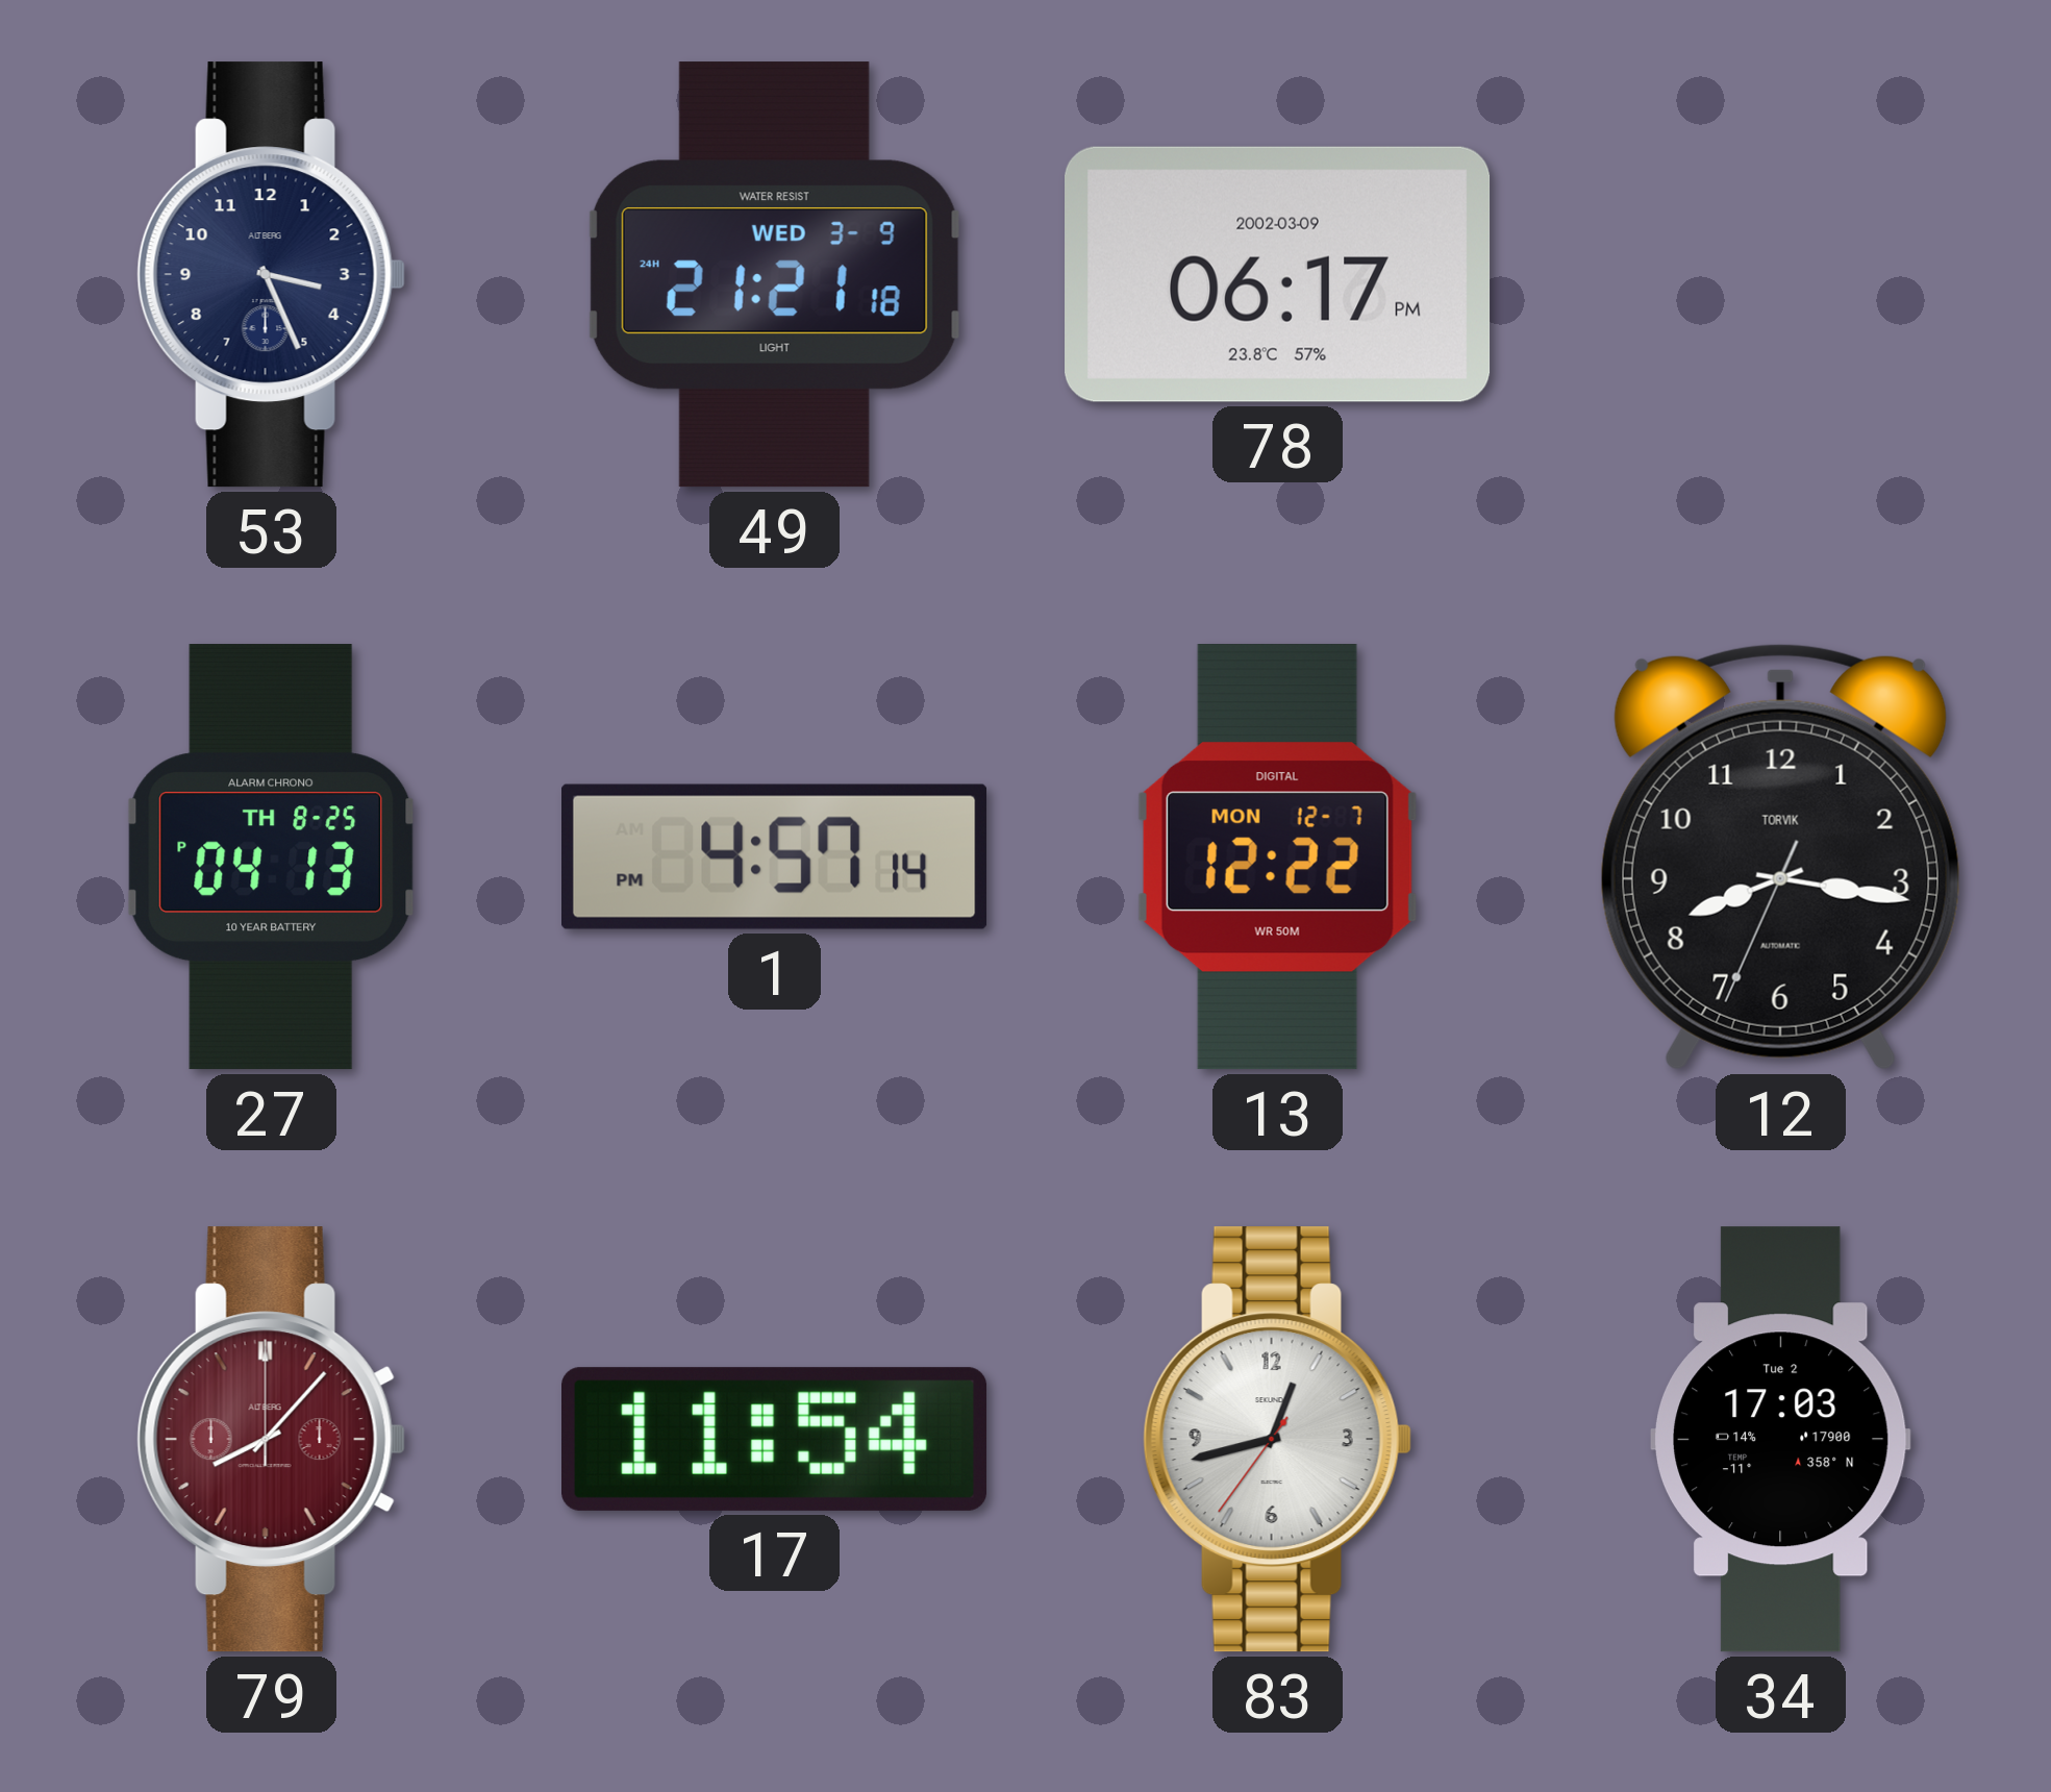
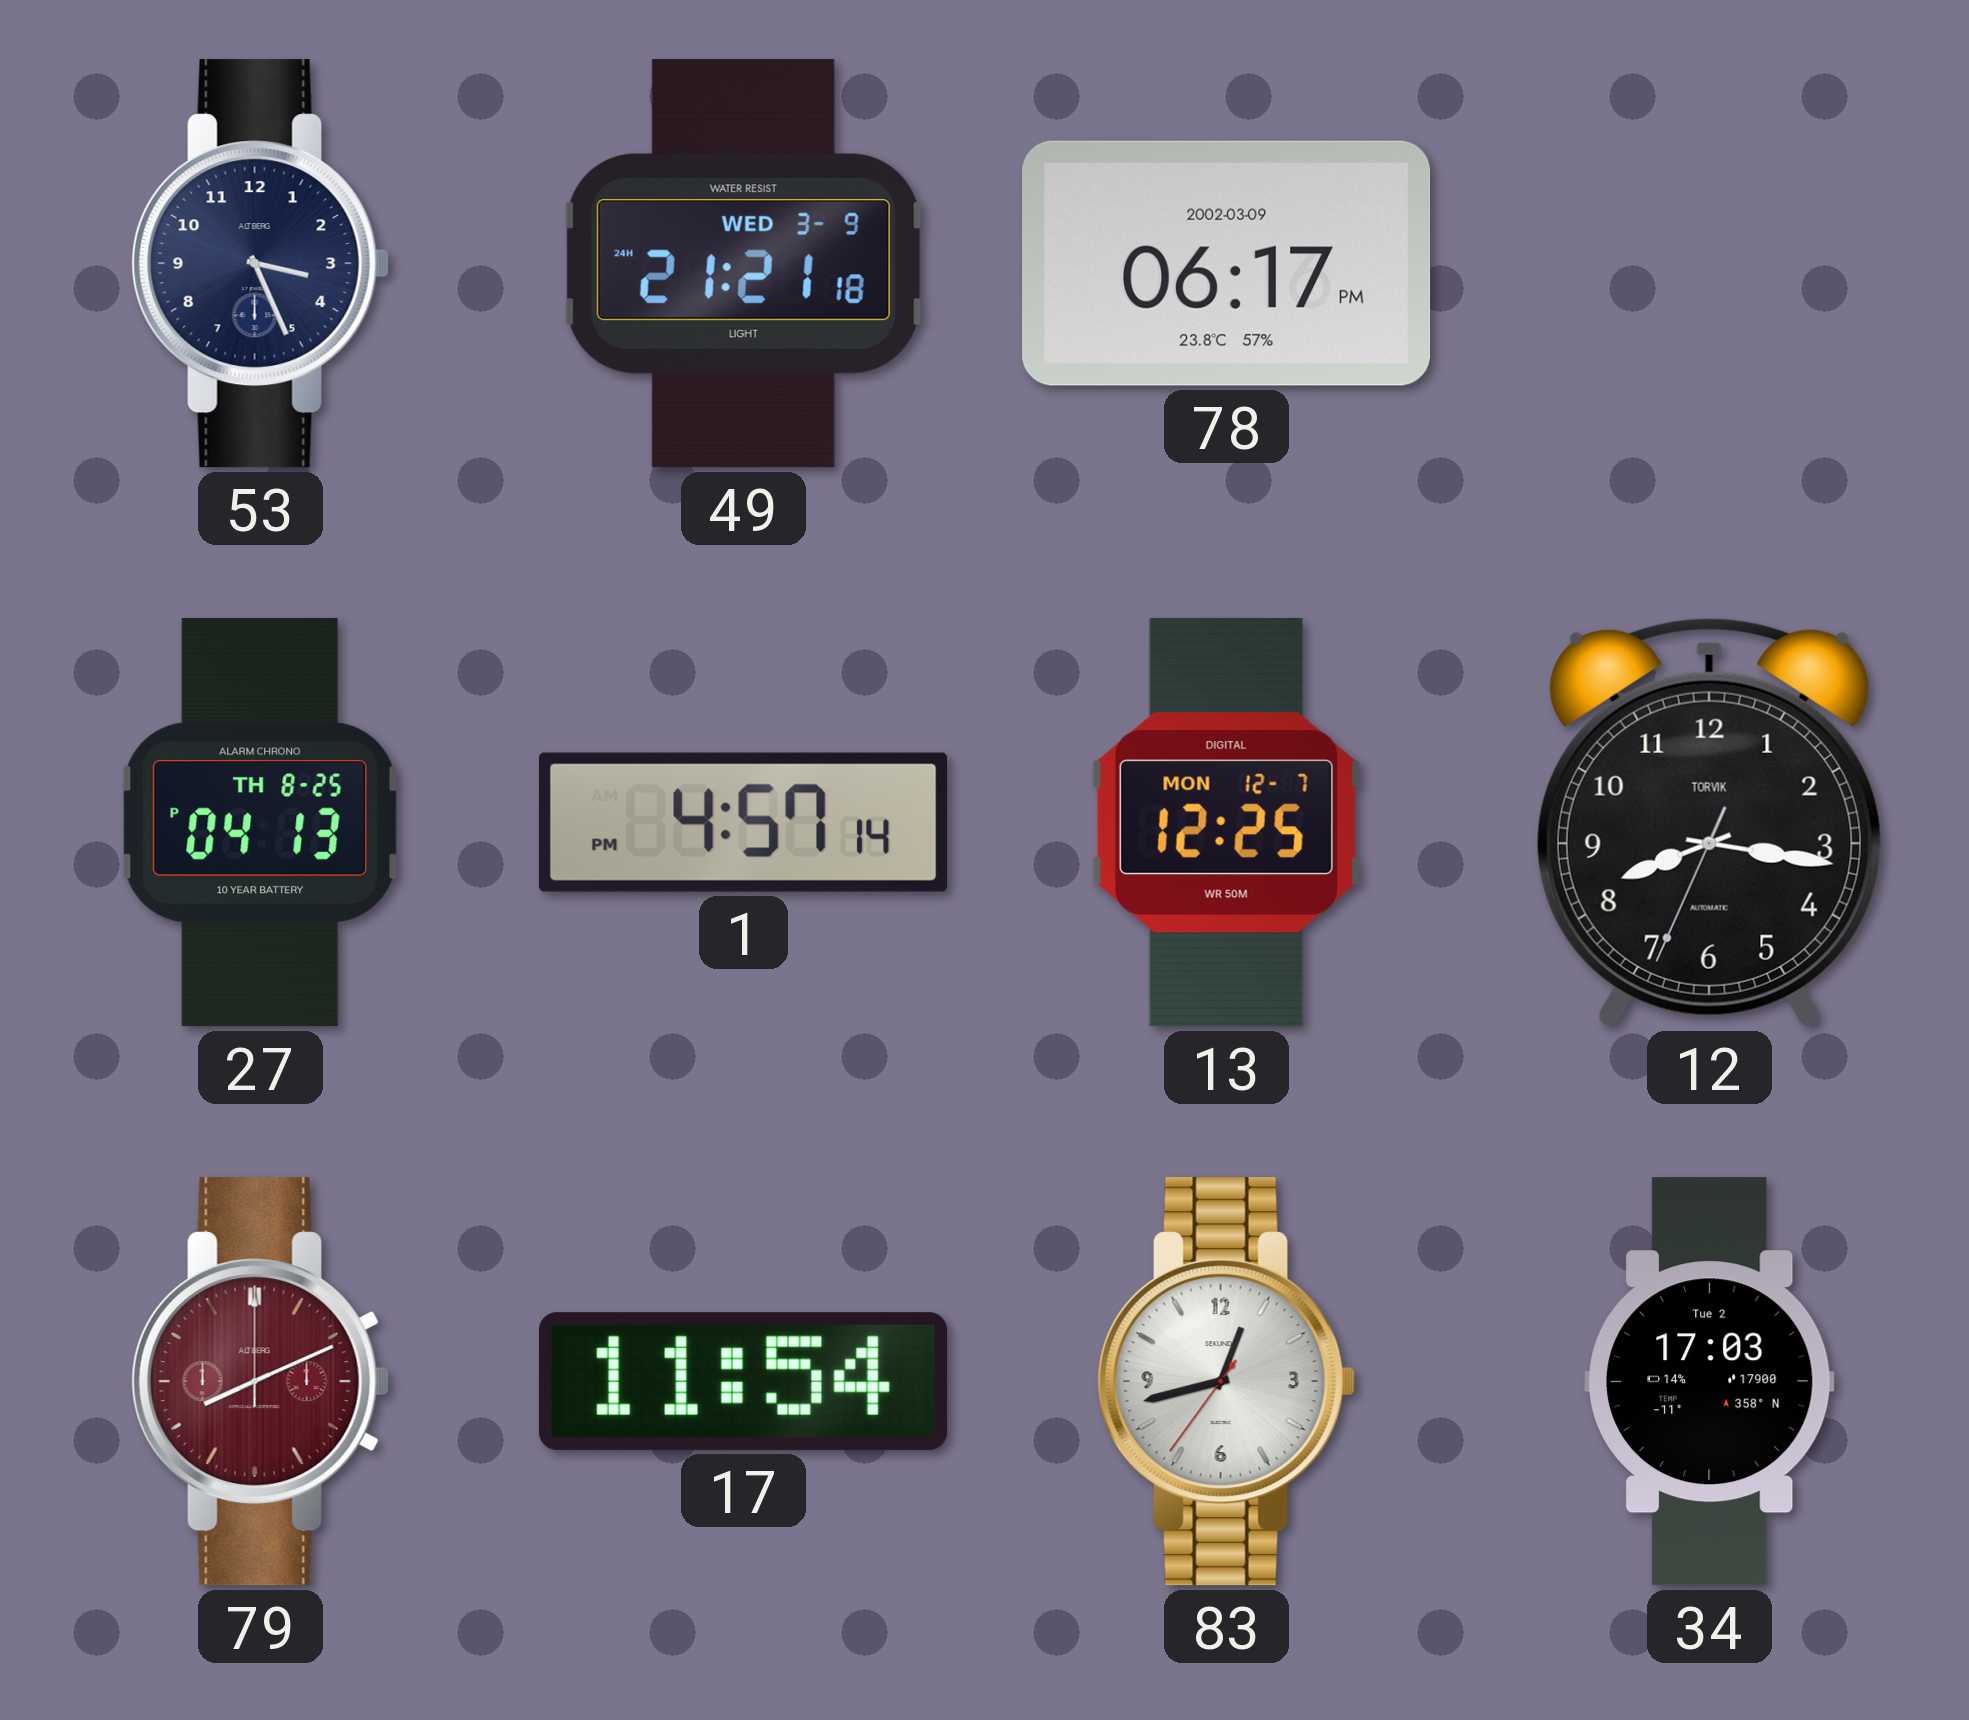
13: 12:22 -> 12:25
79: 8:07 -> 8:11
